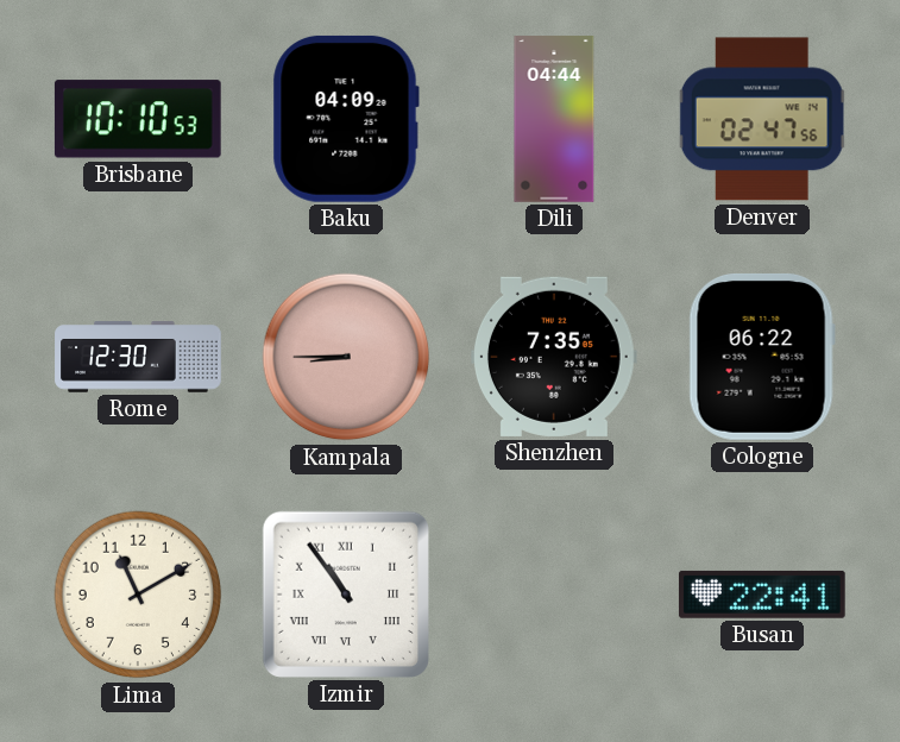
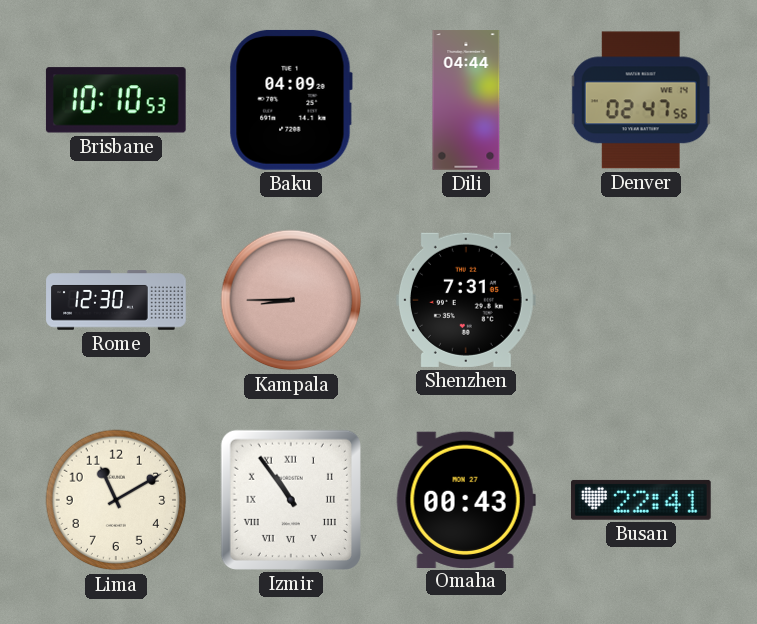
Shenzhen: 7:35 -> 7:31
Cologne: 06:22 -> none
Omaha: none -> 00:43
